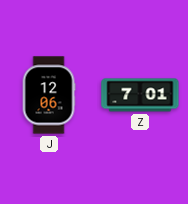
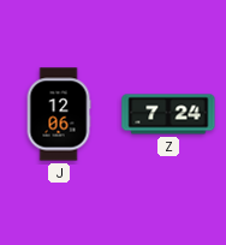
Z: 7:01 -> 7:24
